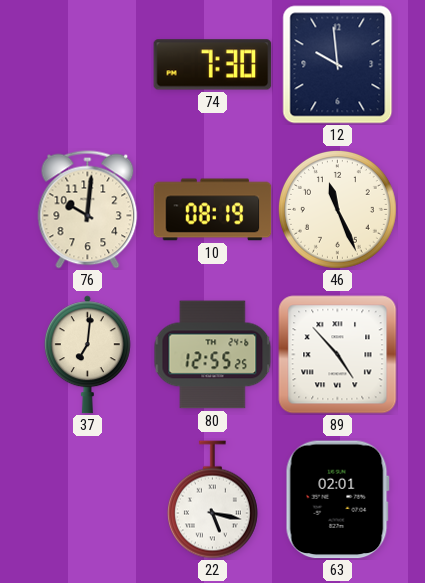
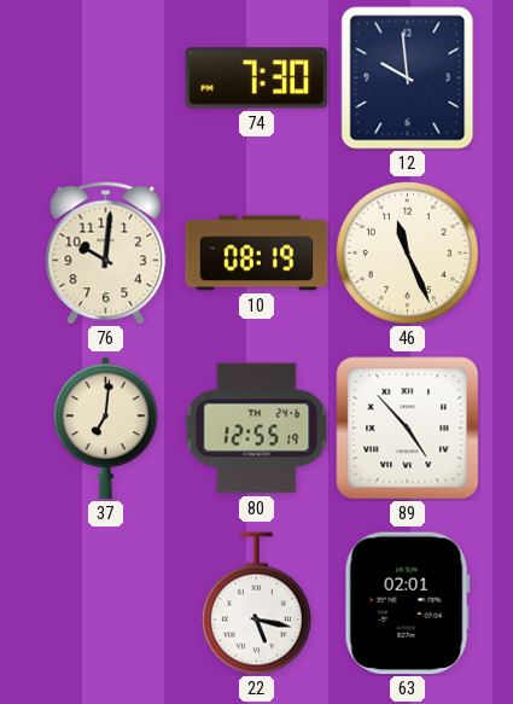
80: 12:55:25 -> 12:55:19
